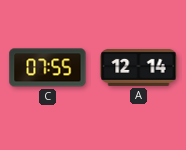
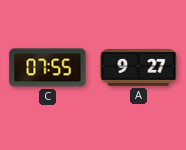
A: 12:14 -> 9:27
